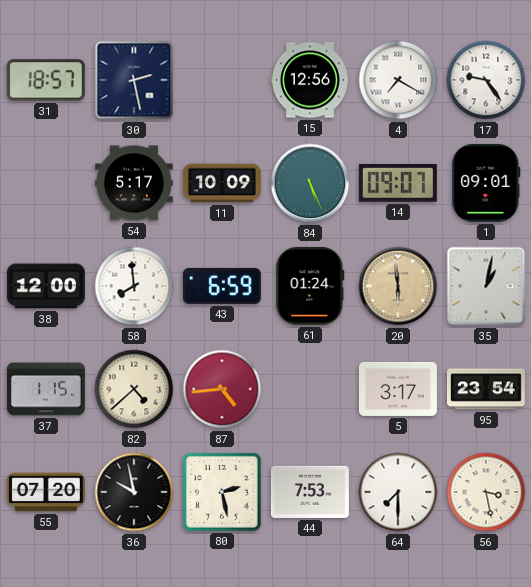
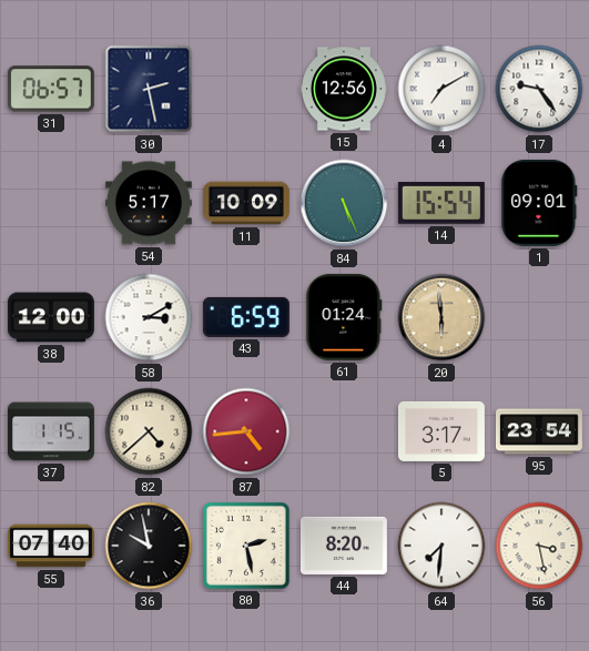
31: 18:57 -> 06:57
4: 7:20 -> 7:10
14: 09:07 -> 15:54
58: 7:59 -> 3:10
35: 1:02 -> none
55: 07:20 -> 07:40
44: 7:53 -> 8:20
64: 7:30 -> 7:31
